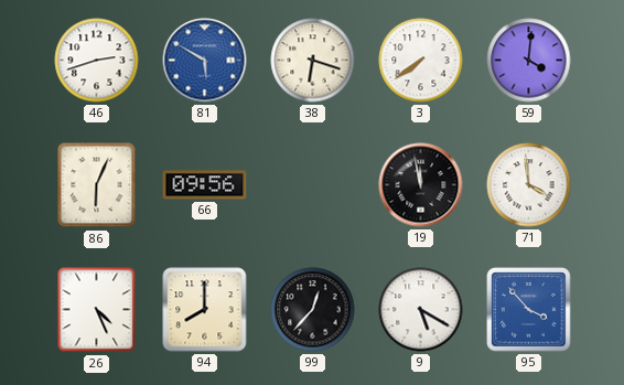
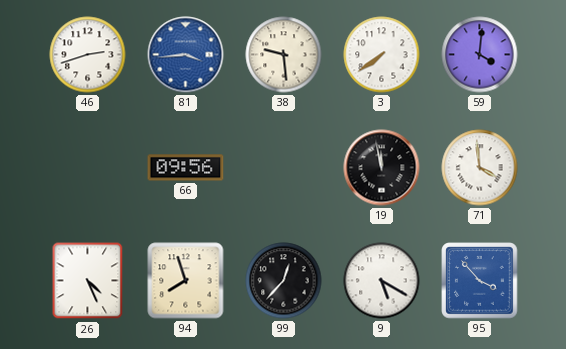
81: 5:50 -> 3:44
38: 6:18 -> 9:29
86: 6:04 -> none
94: 8:00 -> 7:57
